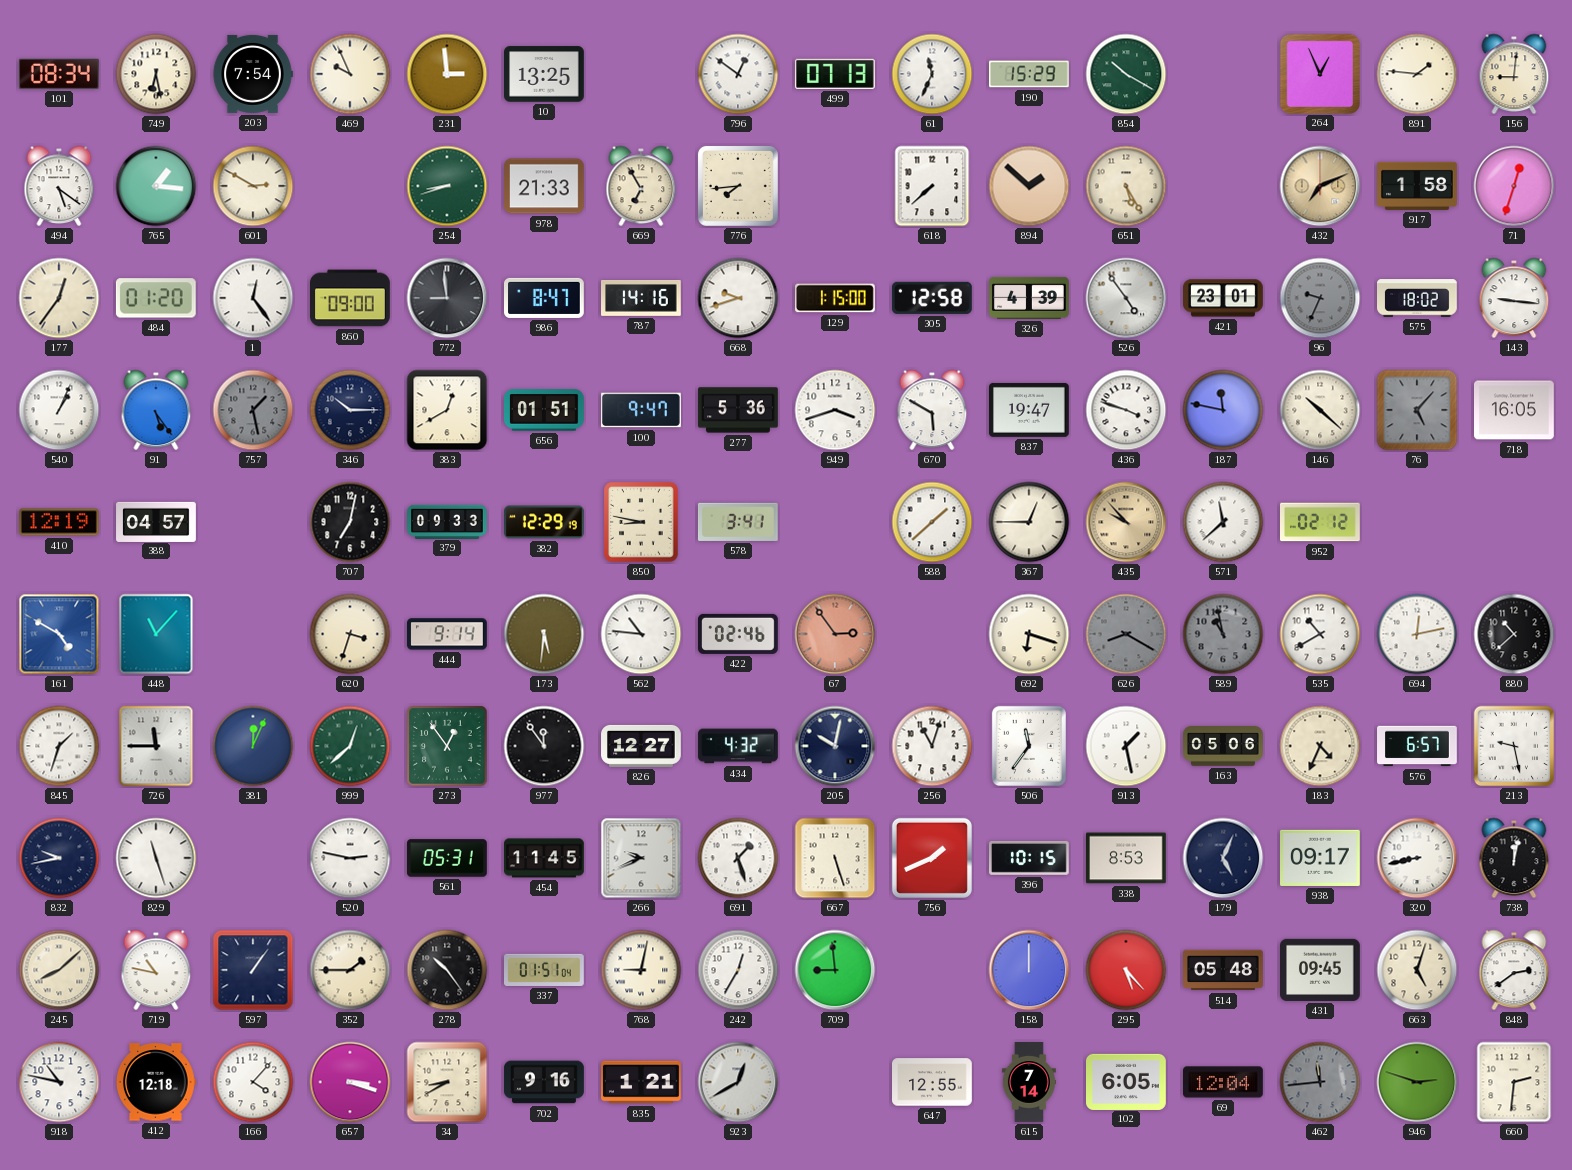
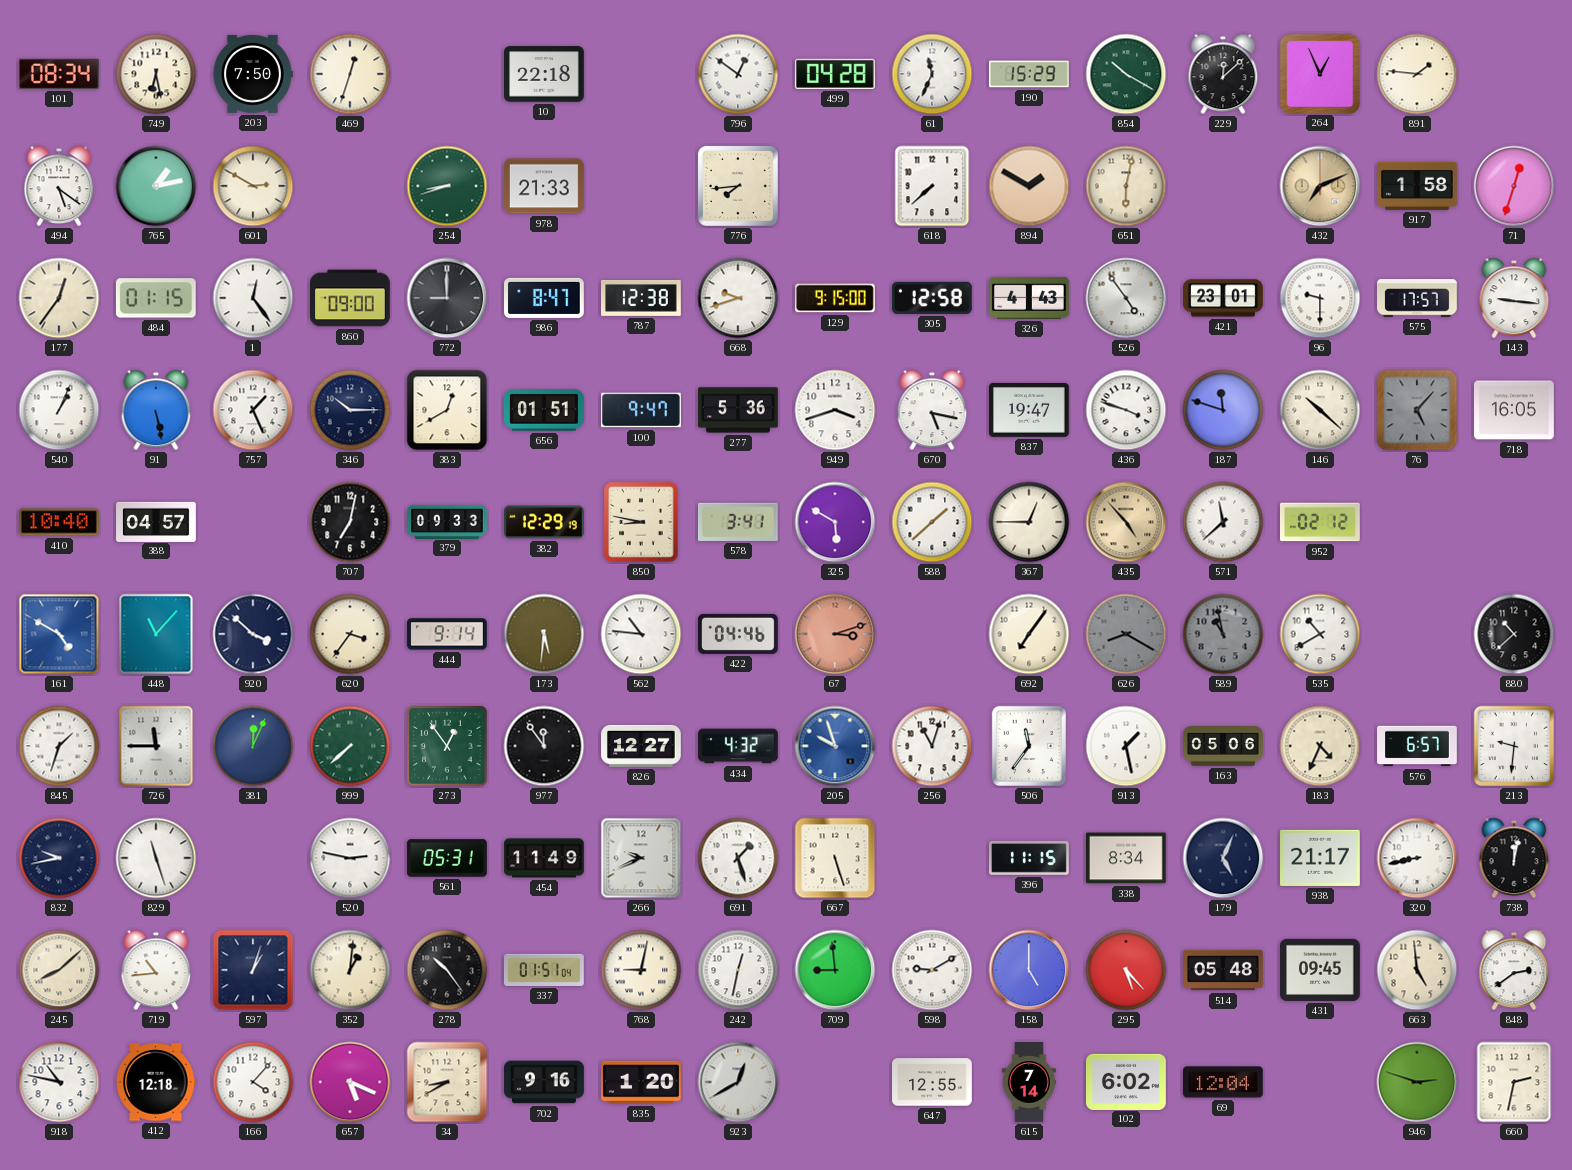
203: 7:54 -> 7:50
469: 9:56 -> 12:33
231: 2:59 -> none
10: 13:25 -> 22:18
499: 07:13 -> 04:28
229: none -> 12:08
156: 9:01 -> none
765: 1:16 -> 1:13
669: 6:55 -> none
894: 1:52 -> 1:50
651: 5:25 -> 6:02
484: 01:20 -> 01:15
772: 8:59 -> 9:00
787: 14:16 -> 12:38
129: 1:15 -> 9:15
326: 4:39 -> 4:43
96: 9:34 -> 9:30
96 dial: grey -> white
575: 18:02 -> 17:57
91: 5:24 -> 5:28
757: 1:28 -> 1:26
757 dial: grey -> white
670: 5:50 -> 5:17
187: 11:47 -> 11:48
410: 12:19 -> 10:40
325: none -> 5:50
435: 9:53 -> 4:53
920: none -> 3:52
620: 3:33 -> 3:36
422: 02:46 -> 04:46
67: 2:54 -> 3:12
692: 6:18 -> 7:06
694: 12:13 -> none
999: 12:38 -> 7:38
205: 10:02 -> 9:57
205 dial: navy -> blue
213: 9:28 -> 9:31
454: 11:45 -> 11:49
756: 1:41 -> none
396: 10:15 -> 11:15
338: 8:53 -> 8:34
938: 09:17 -> 21:17
719: 10:47 -> 10:44
597: 1:06 -> 1:03
352: 1:45 -> 1:01
242: 12:35 -> 12:32
598: none -> 9:10
158: 12:00 -> 5:00
663: 5:03 -> 4:59
657: 3:18 -> 5:19
835: 1:21 -> 1:20
102: 6:05 -> 6:02
462: 11:44 -> none
660: 2:31 -> 2:32
